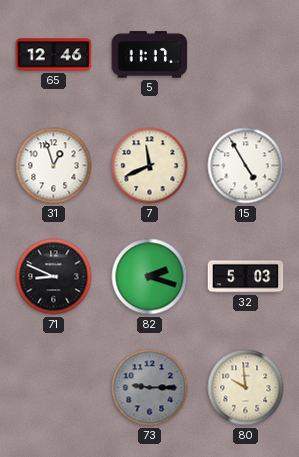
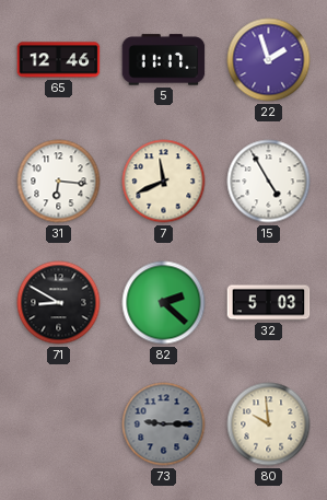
22: none -> 1:57
31: 12:57 -> 6:16
71: 8:49 -> 8:50
82: 2:18 -> 2:22
